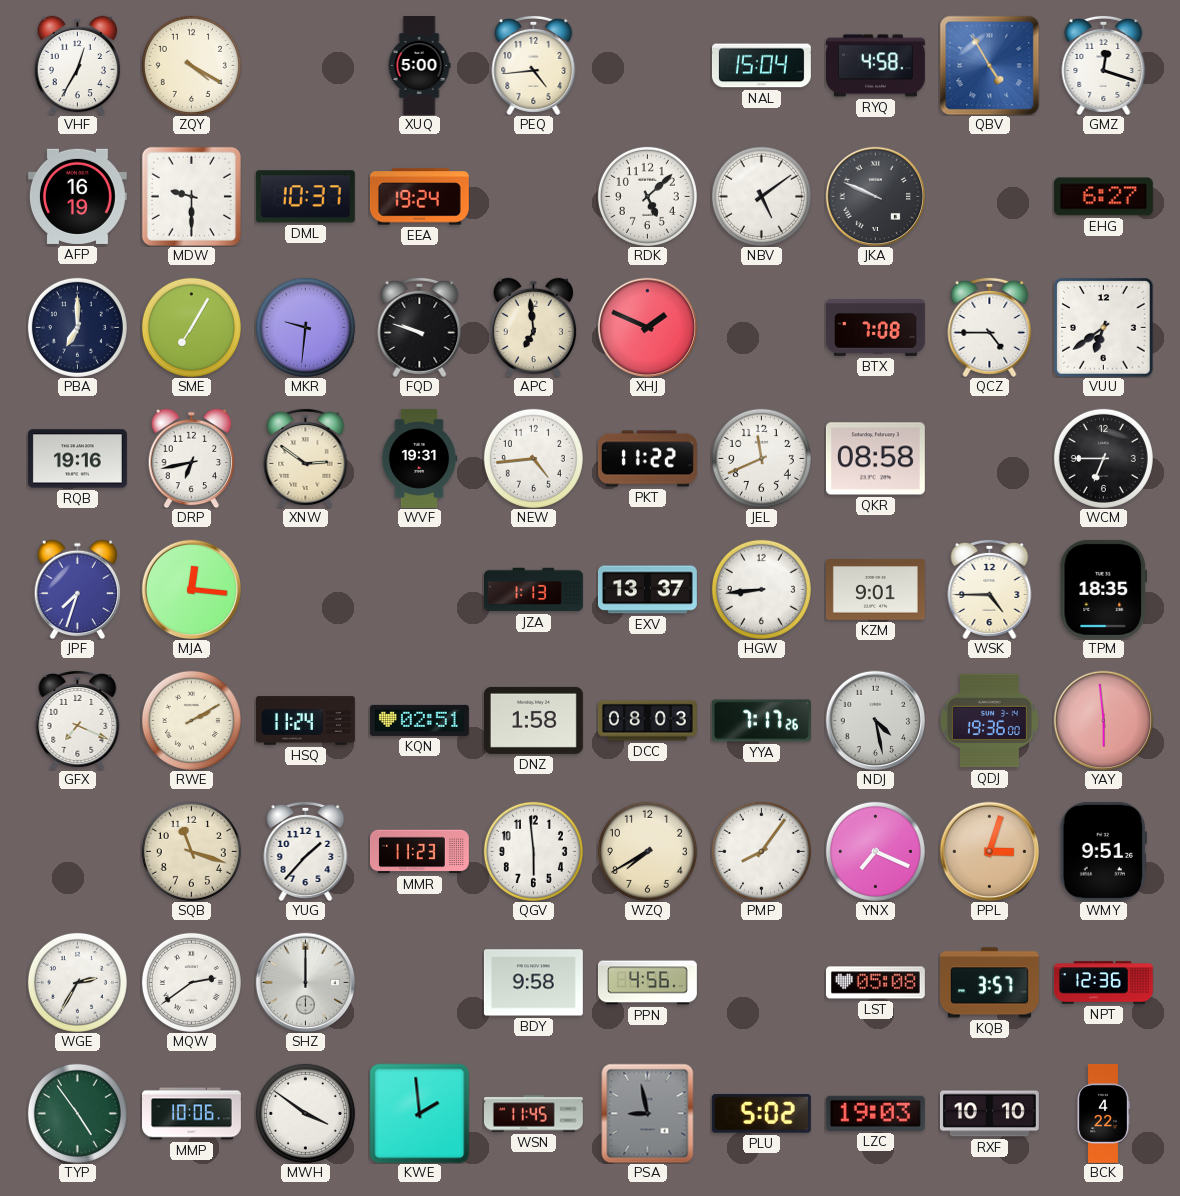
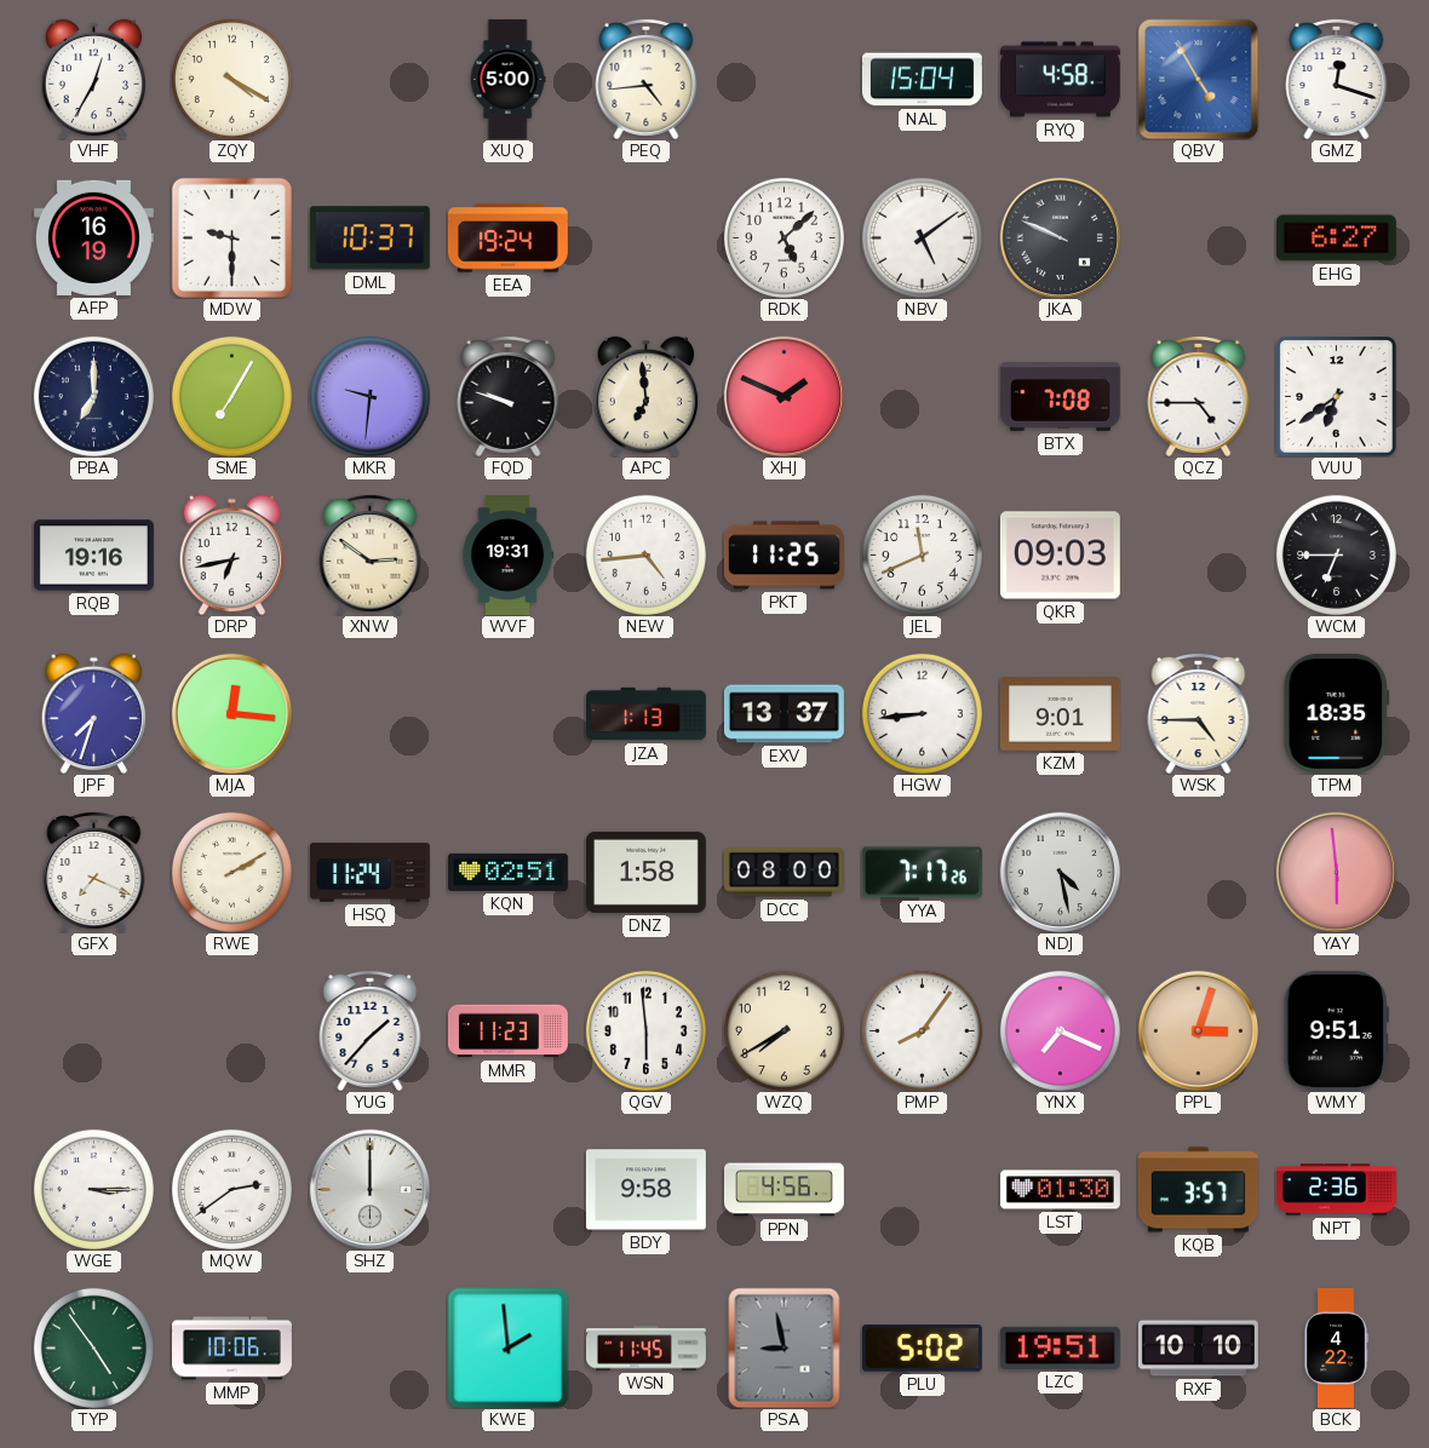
PKT: 11:22 -> 11:25
QKR: 08:58 -> 09:03
DCC: 08:03 -> 08:00
QDJ: 19:36 -> none
SQB: 11:18 -> none
WGE: 2:35 -> 3:15
LST: 05:08 -> 01:30
NPT: 12:36 -> 2:36
MWH: 3:51 -> none
LZC: 19:03 -> 19:51
